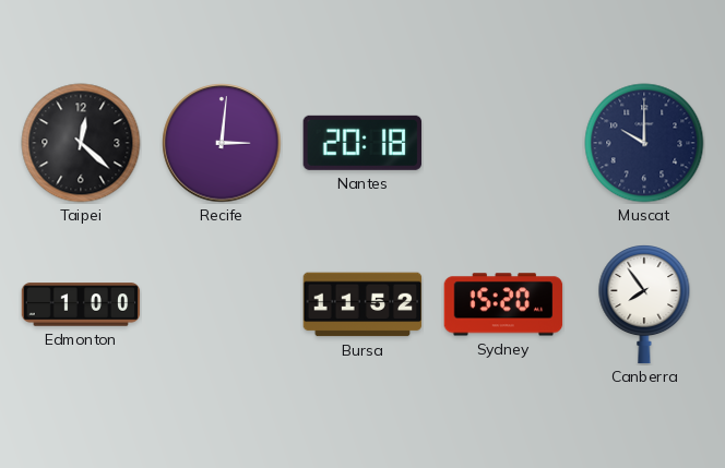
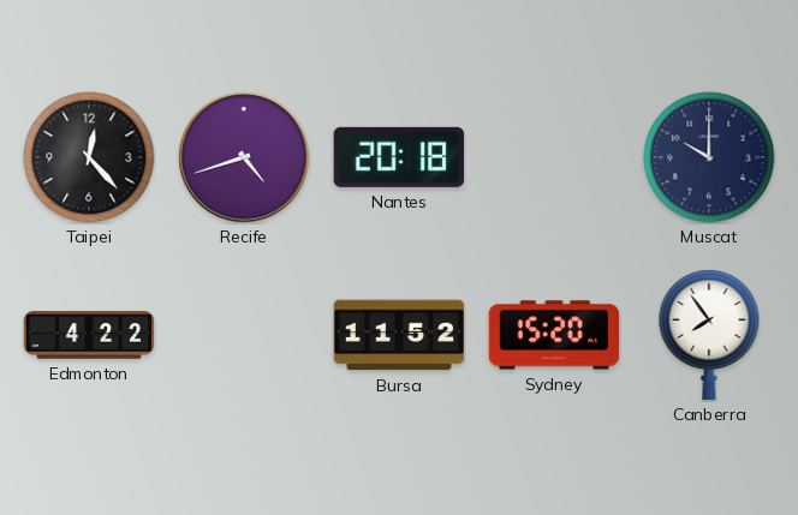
Taipei: 12:22 -> 12:23
Recife: 3:01 -> 4:42
Edmonton: 1:00 -> 4:22
